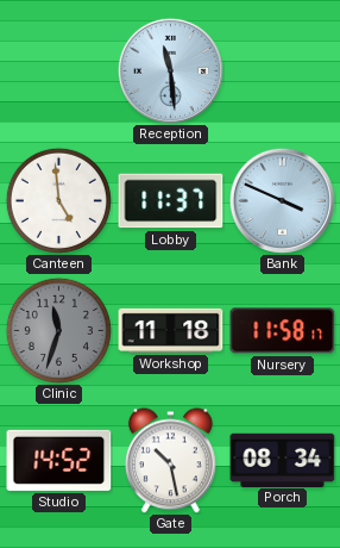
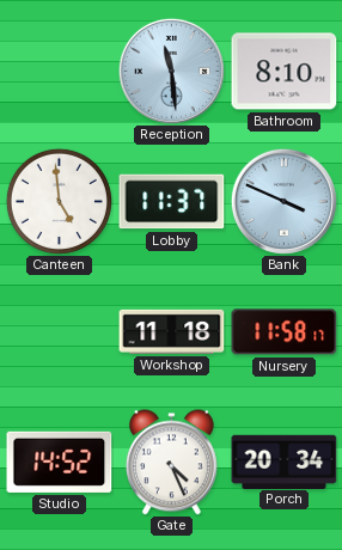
Bathroom: none -> 8:10
Clinic: 11:33 -> none
Gate: 10:28 -> 4:26
Porch: 08:34 -> 20:34
